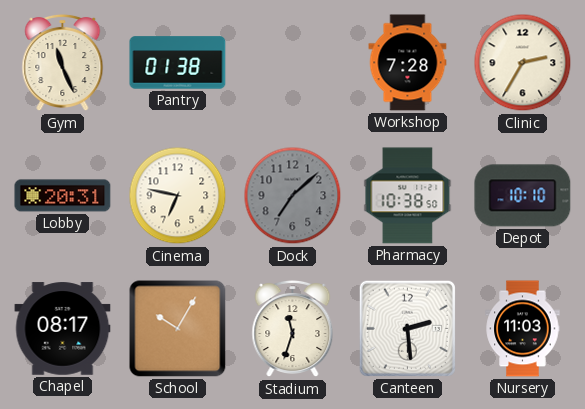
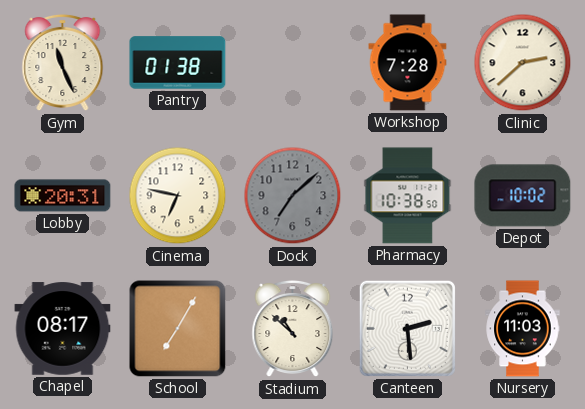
Clinic: 2:35 -> 2:38
Depot: 10:10 -> 10:02
School: 10:05 -> 7:05
Stadium: 11:33 -> 10:52
